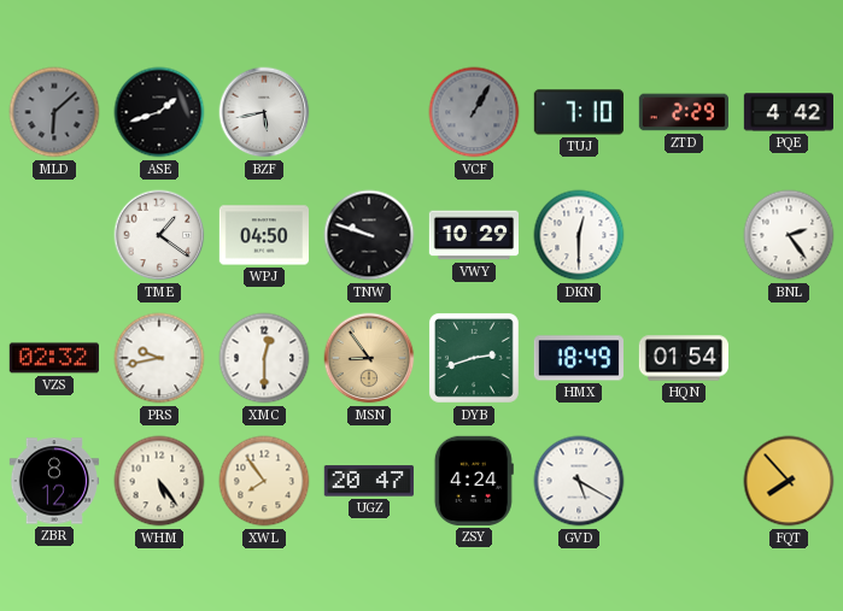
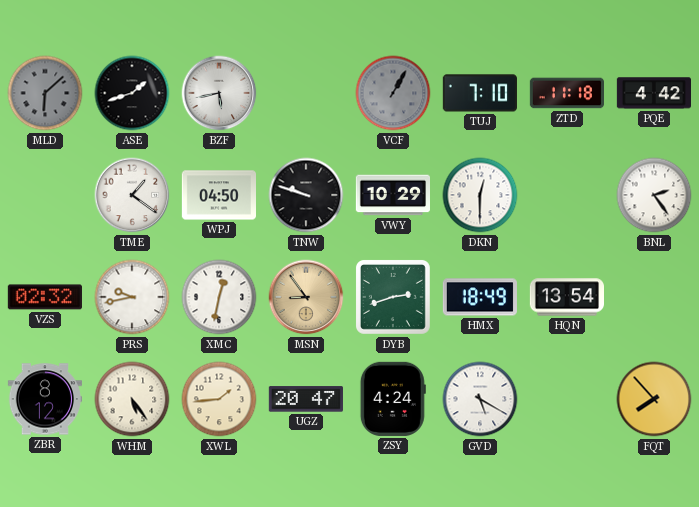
ZTD: 2:29 -> 11:18
XMC: 12:30 -> 12:32
HQN: 01:54 -> 13:54
XWL: 7:54 -> 1:44
